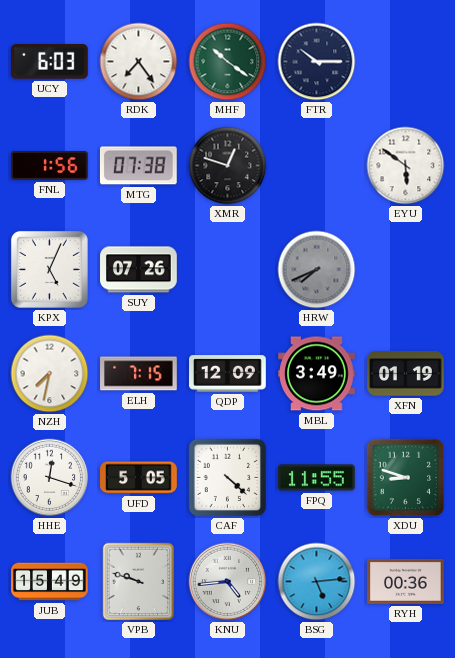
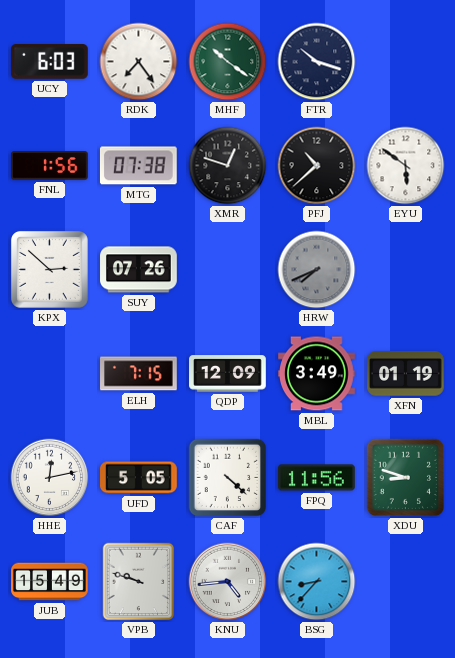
FTR: 10:15 -> 10:18
PFJ: none -> 10:38
KPX: 5:04 -> 2:52
NZH: 7:32 -> none
HHE: 12:18 -> 12:13
FPQ: 11:55 -> 11:56
BSG: 5:14 -> 8:37
RYH: 00:36 -> none
